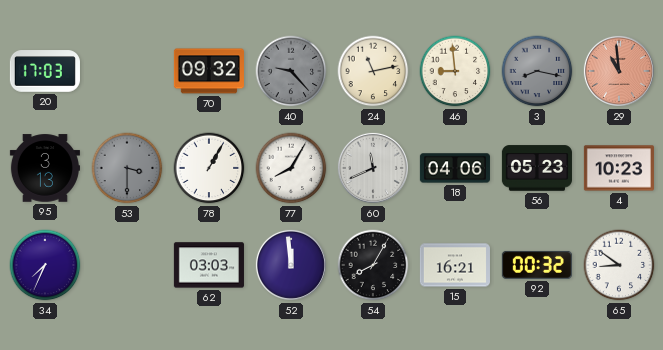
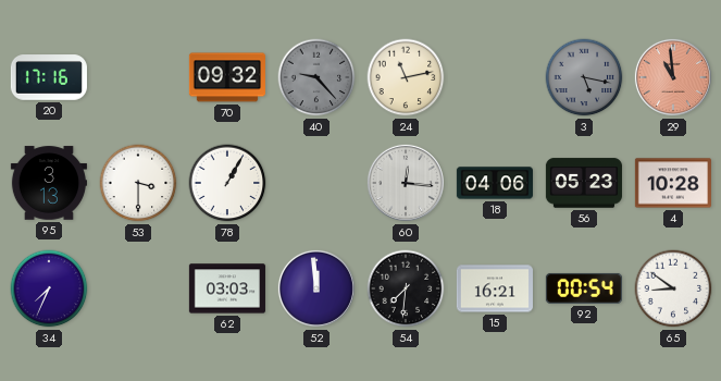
20: 17:03 -> 17:16
46: 8:59 -> none
3: 8:17 -> 5:17
53 dial: grey -> white
77: 8:05 -> none
60: 11:41 -> 12:16
4: 10:23 -> 10:28
54: 8:05 -> 7:31
92: 00:32 -> 00:54
